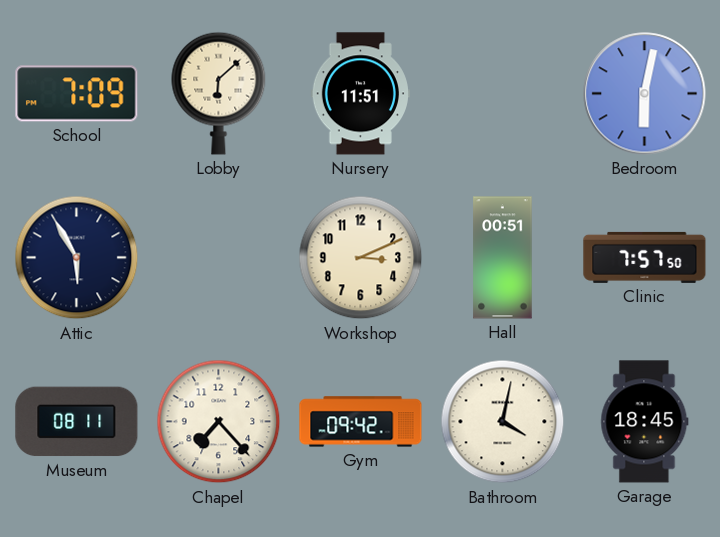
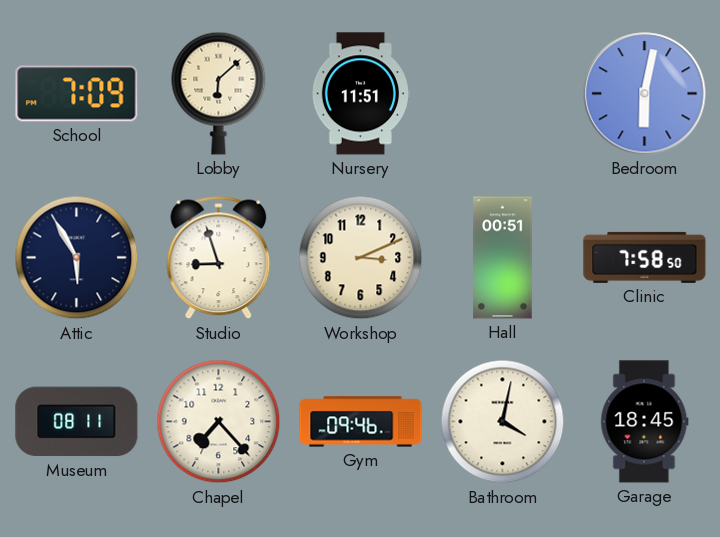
Studio: none -> 8:57
Clinic: 7:57 -> 7:58
Gym: 09:42 -> 09:46
